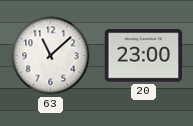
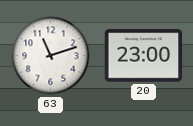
63: 11:08 -> 11:12
